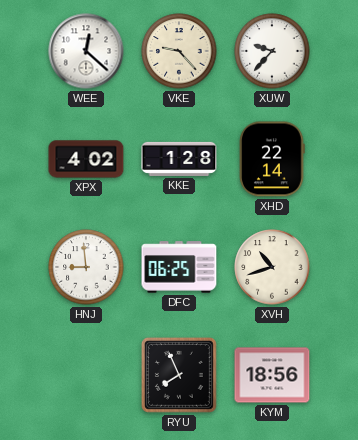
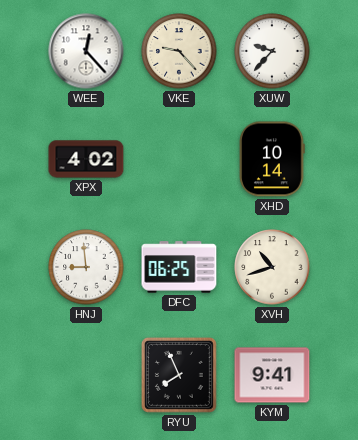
WEE: 12:22 -> 12:23
KKE: 1:28 -> none
XHD: 22:14 -> 10:14
KYM: 18:56 -> 9:41
